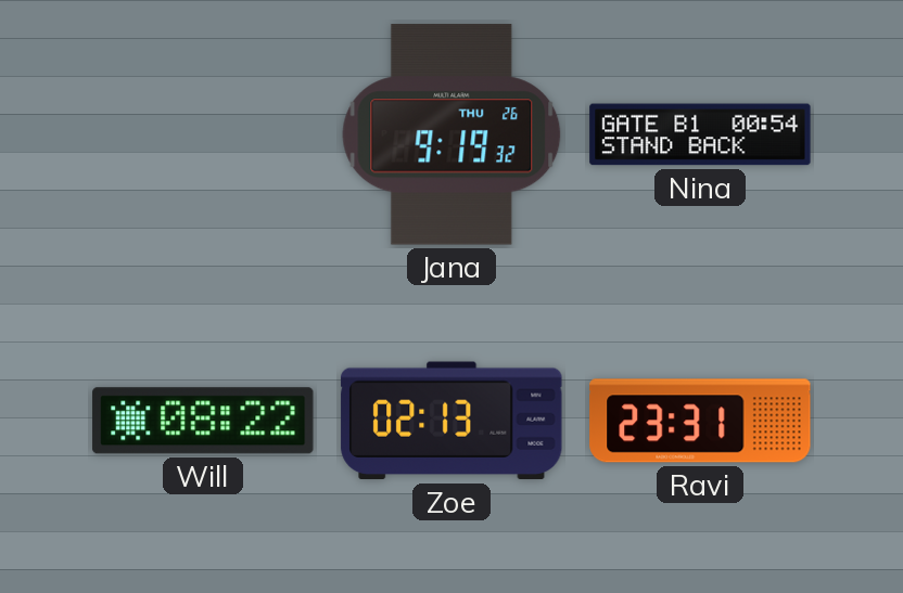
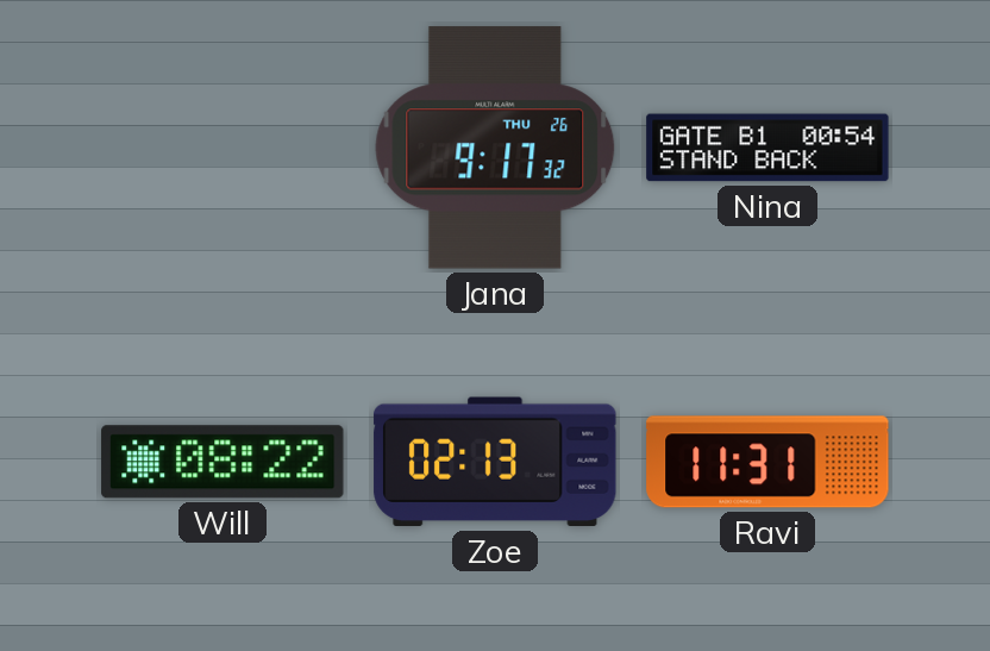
Jana: 9:19 -> 9:17
Ravi: 23:31 -> 11:31
